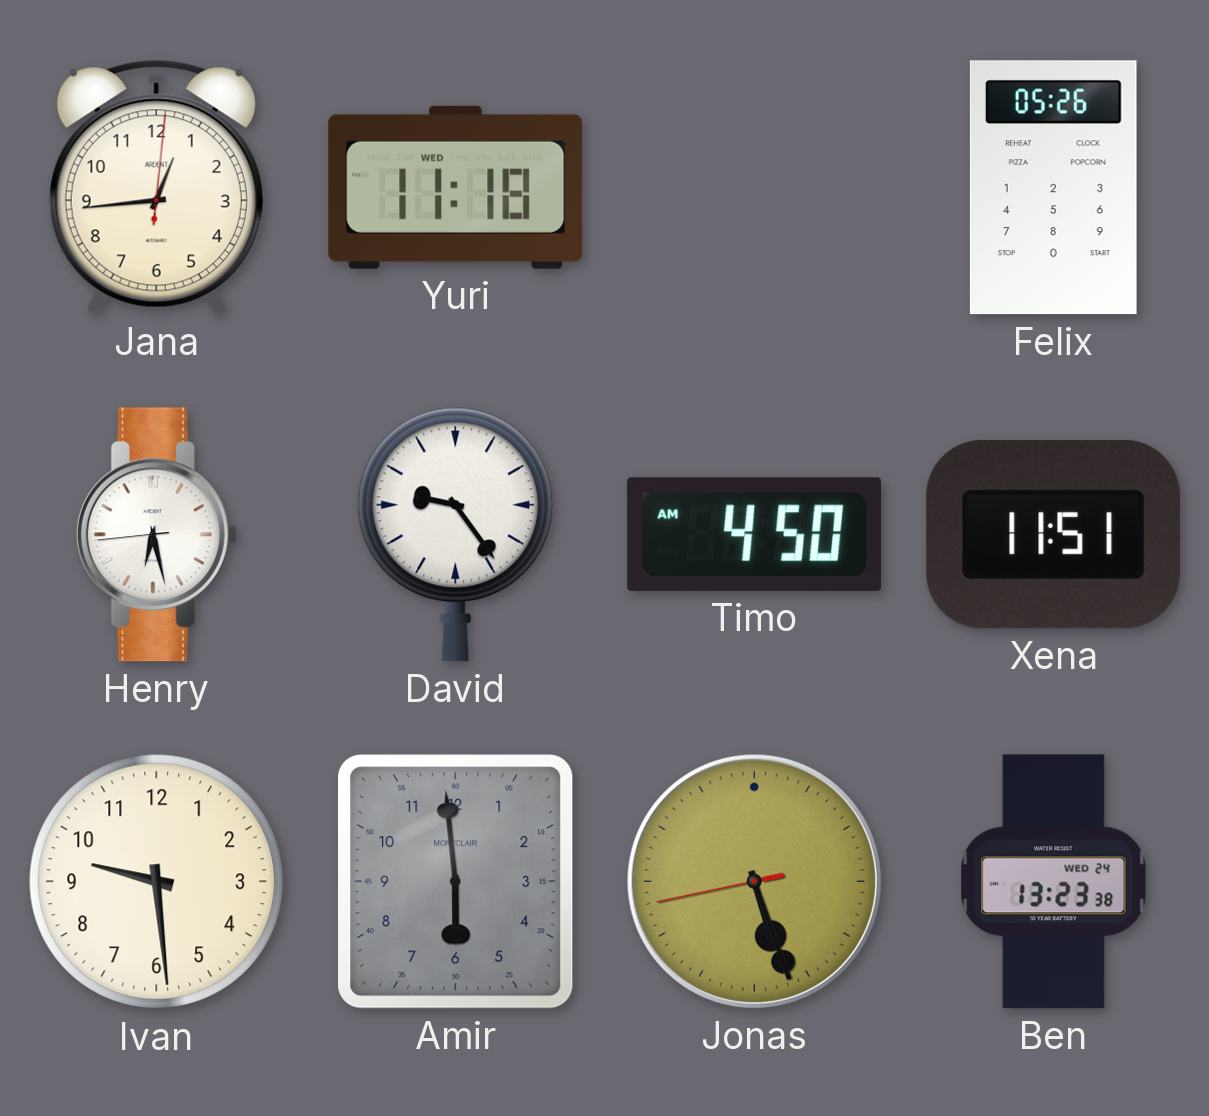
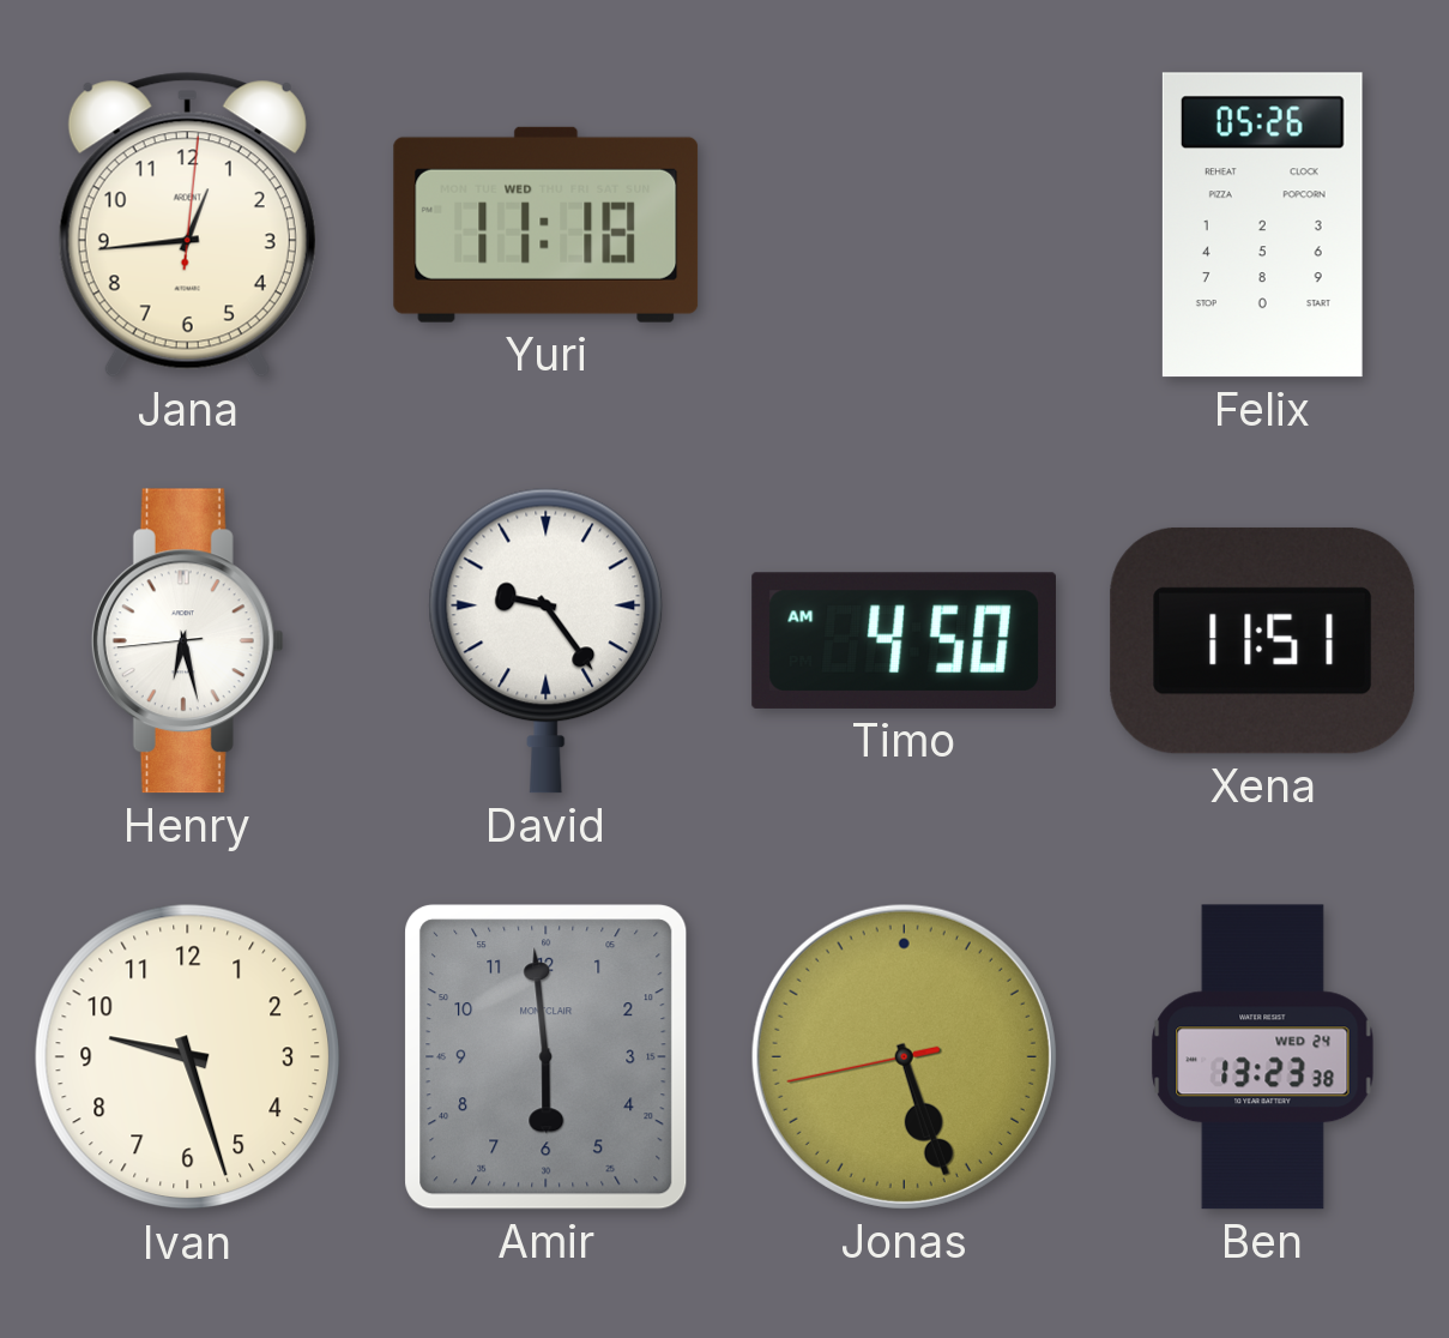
Ivan: 9:29 -> 9:27
